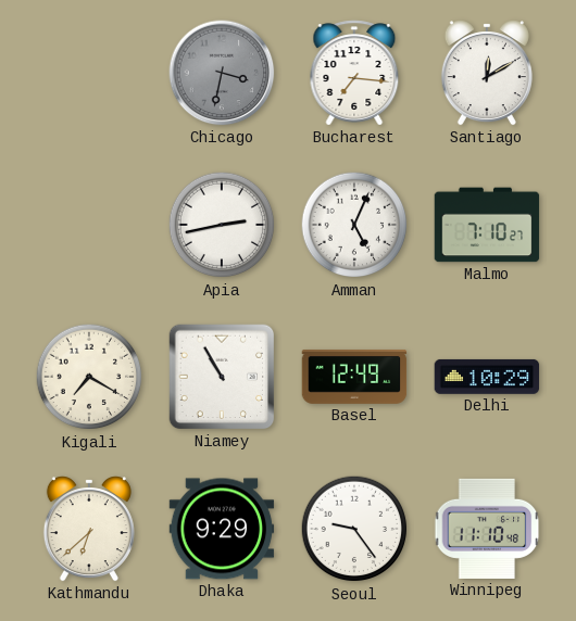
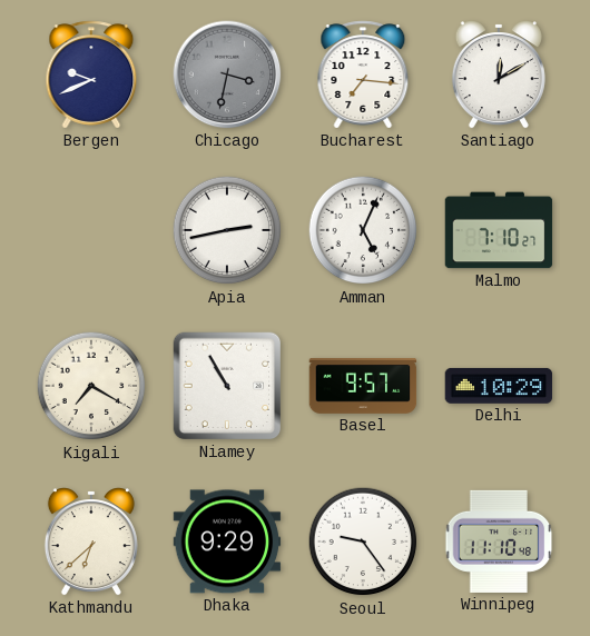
Bergen: none -> 9:41
Basel: 12:49 -> 9:57
